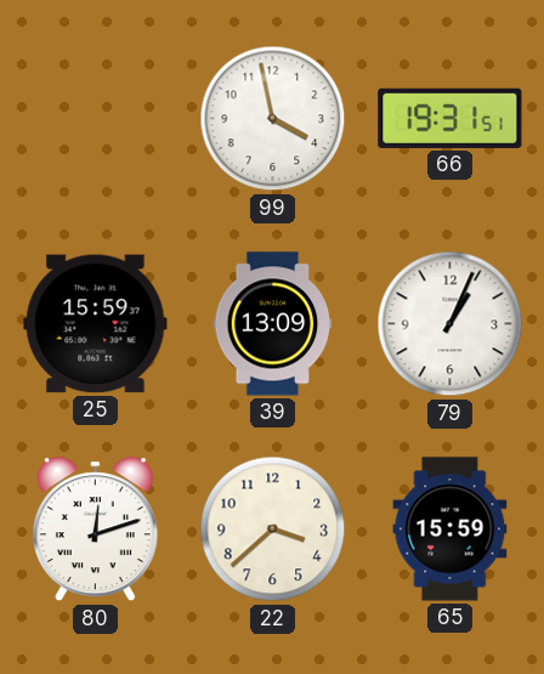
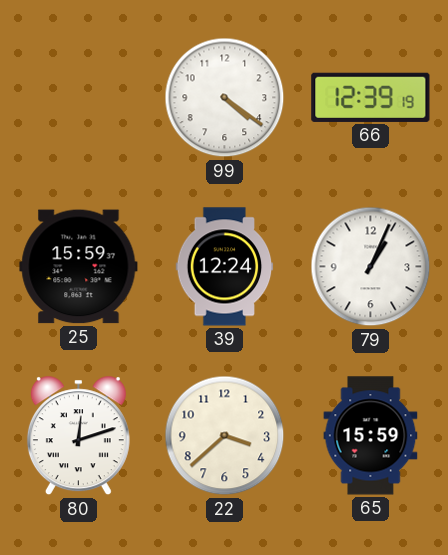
99: 3:58 -> 4:21
66: 19:31 -> 12:39
39: 13:09 -> 12:24
